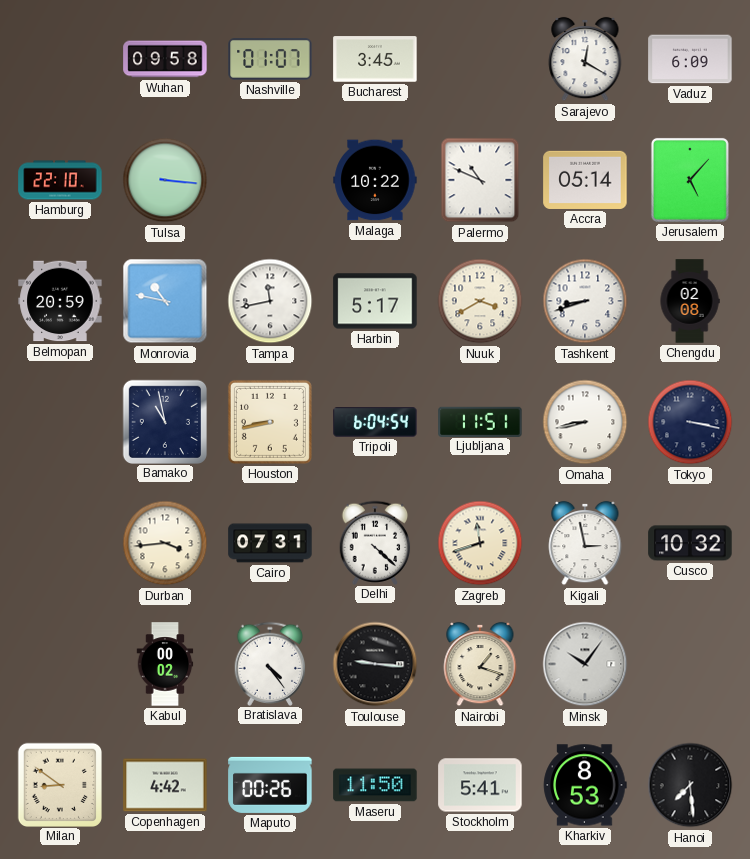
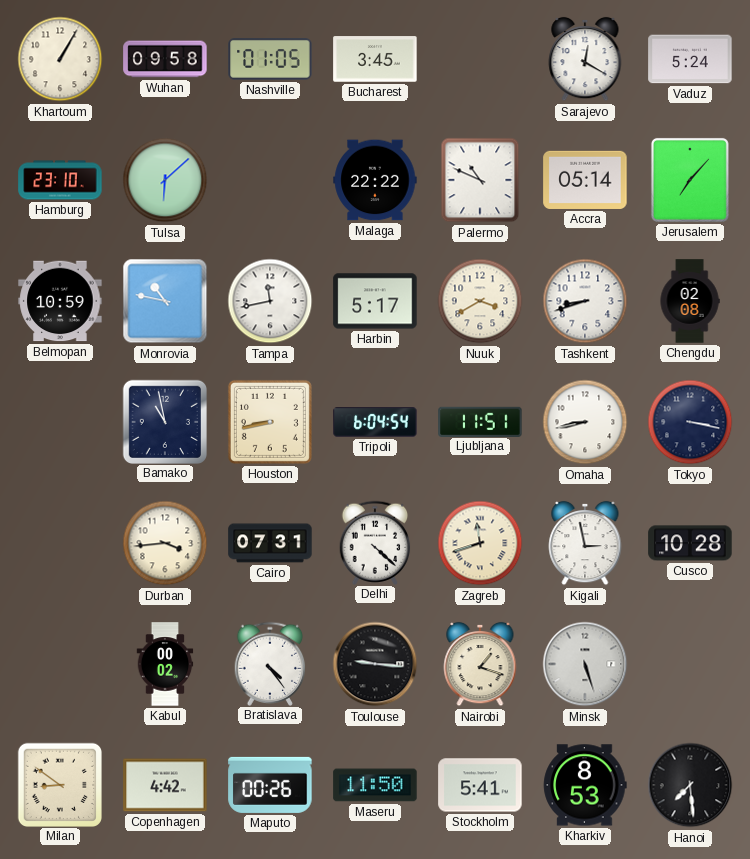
Khartoum: none -> 1:05
Nashville: 01:07 -> 01:05
Vaduz: 6:09 -> 5:24
Hamburg: 22:10 -> 23:10
Tulsa: 3:16 -> 6:08
Malaga: 10:22 -> 22:22
Jerusalem: 5:07 -> 7:07
Belmopan: 20:59 -> 10:59
Cusco: 10:32 -> 10:28
Minsk: 10:06 -> 5:27
